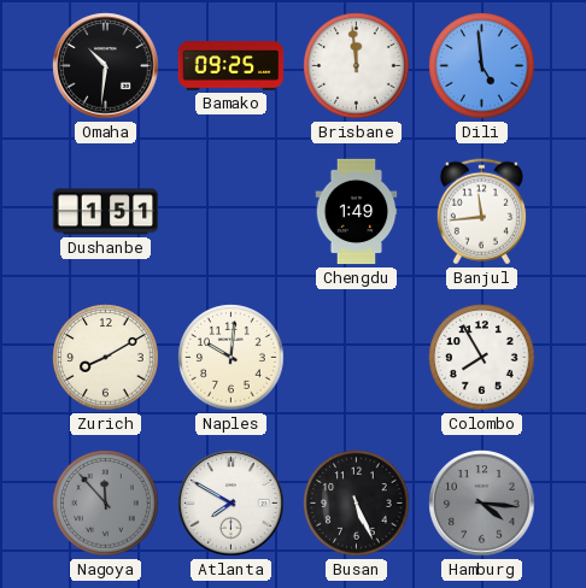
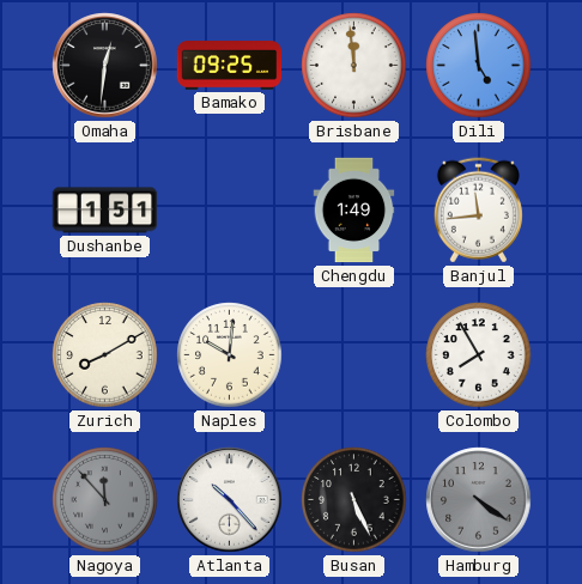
Omaha: 10:31 -> 12:31
Atlanta: 7:50 -> 10:23
Hamburg: 4:16 -> 4:21
